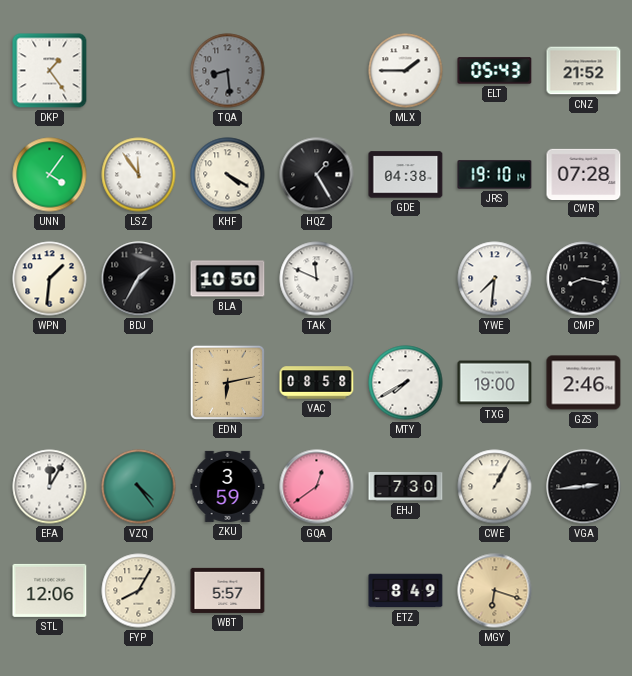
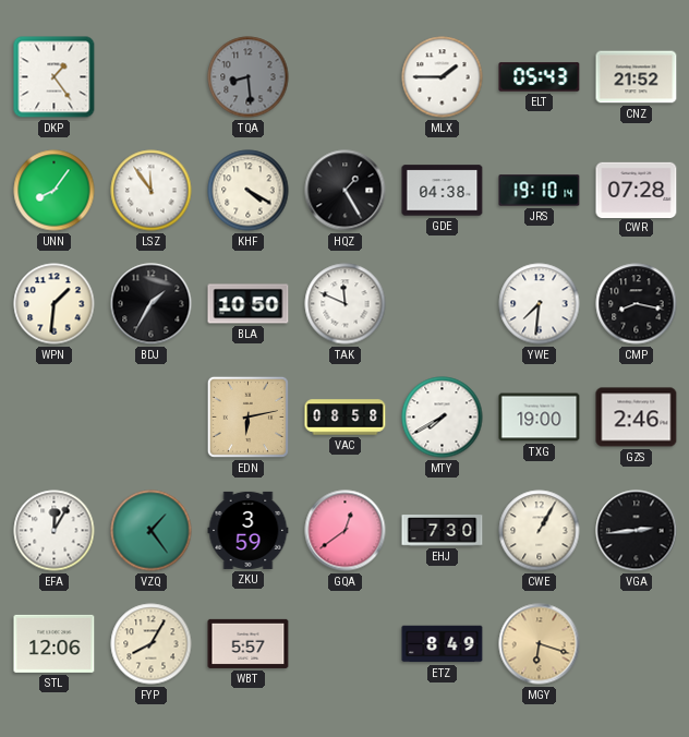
UNN: 4:06 -> 8:06
VZQ: 4:24 -> 1:24
